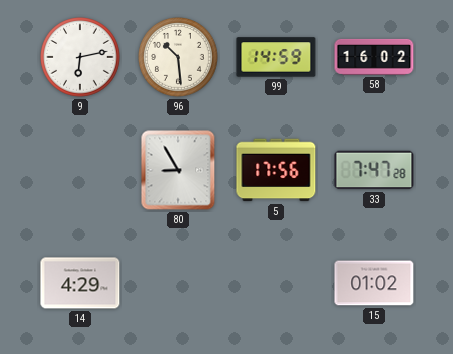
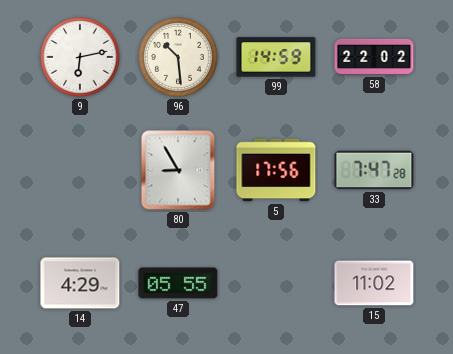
58: 16:02 -> 22:02
47: none -> 05:55
15: 01:02 -> 11:02
